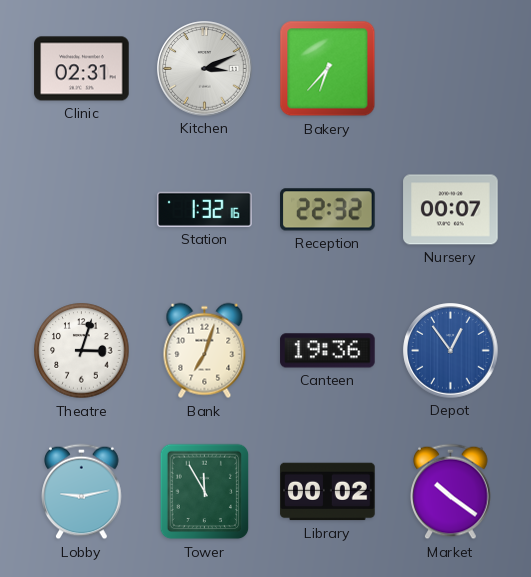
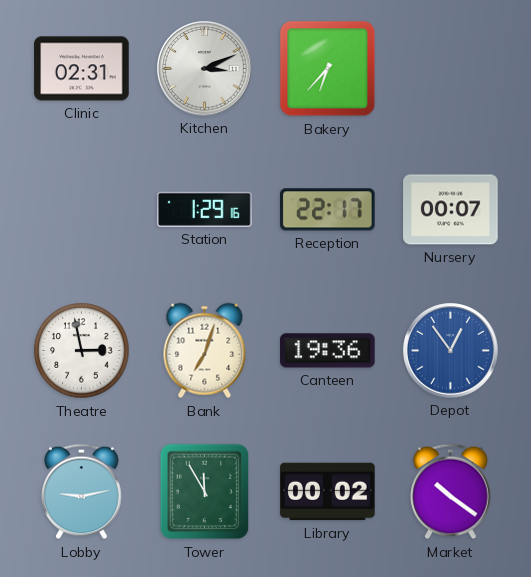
Station: 1:32 -> 1:29
Reception: 22:32 -> 22:17
Theatre: 3:03 -> 2:58
